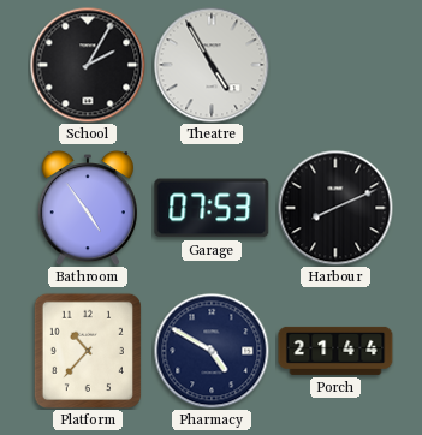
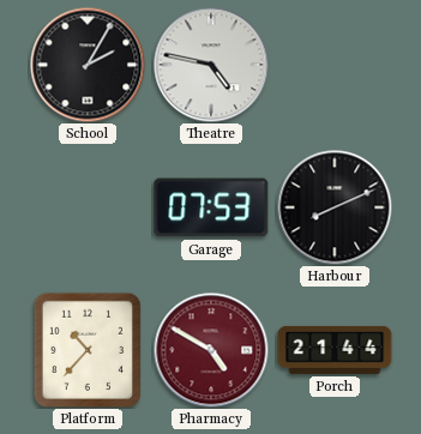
Theatre: 4:55 -> 4:47
Bathroom: 4:54 -> none
Pharmacy dial: navy -> burgundy
